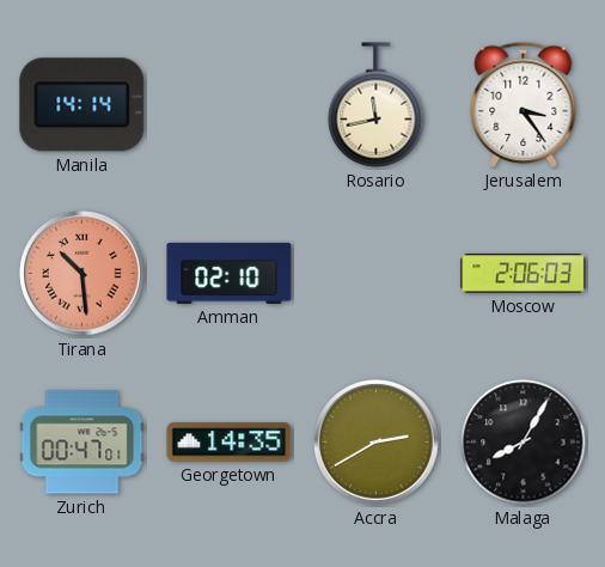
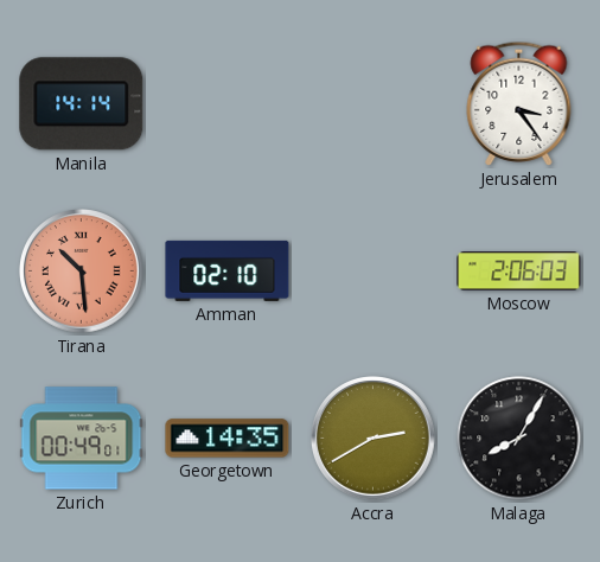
Rosario: 11:43 -> none
Zurich: 00:47 -> 00:49
